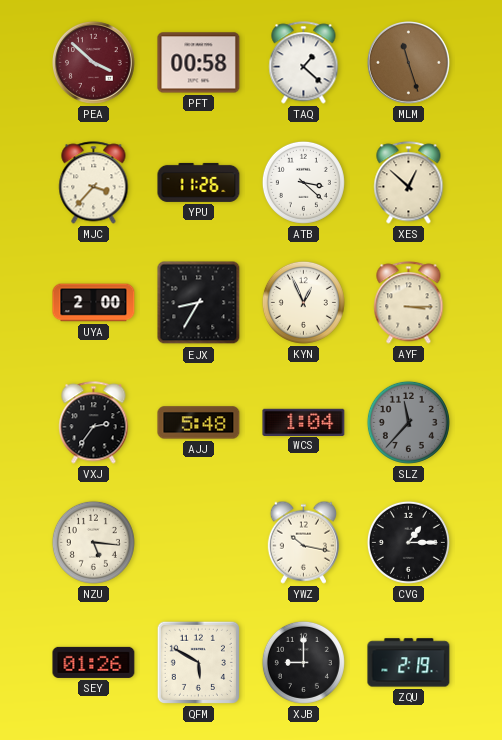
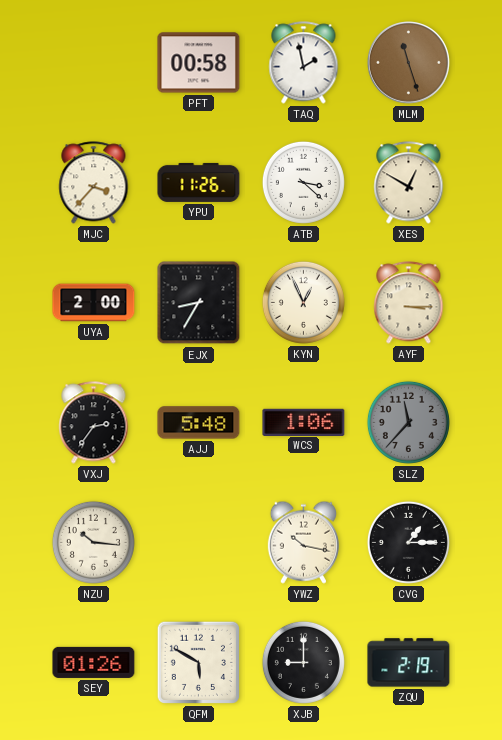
PEA: 3:52 -> none
TAQ: 1:22 -> 1:58
XES: 12:52 -> 12:50
WCS: 1:04 -> 1:06
NZU: 5:16 -> 10:16
